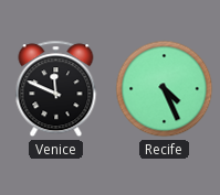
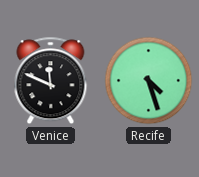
Recife: 4:26 -> 4:27
